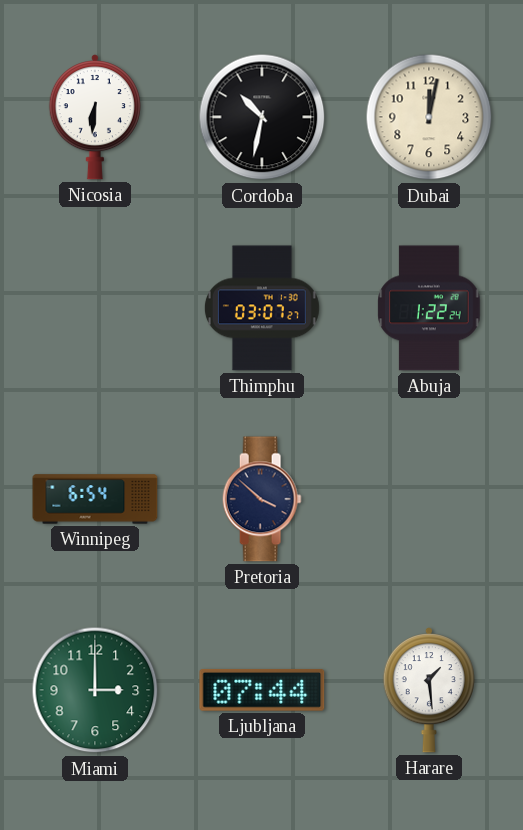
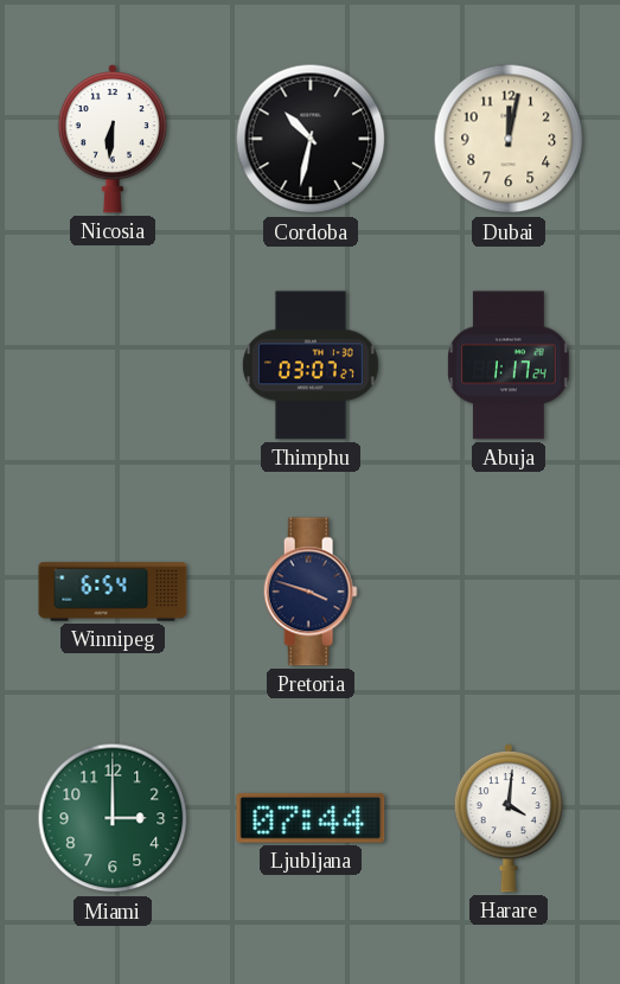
Abuja: 1:22 -> 1:17
Pretoria: 3:52 -> 3:48
Harare: 1:29 -> 4:01
